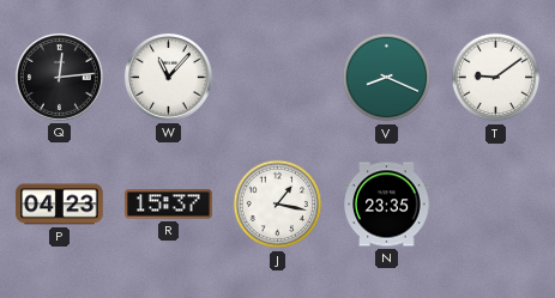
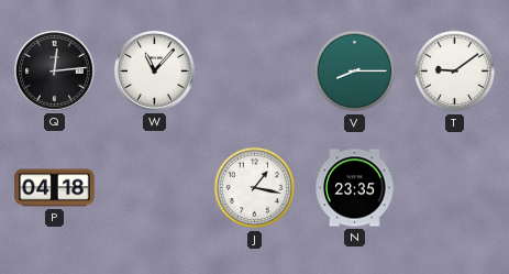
V: 8:19 -> 8:15
P: 04:23 -> 04:18
R: 15:37 -> none
